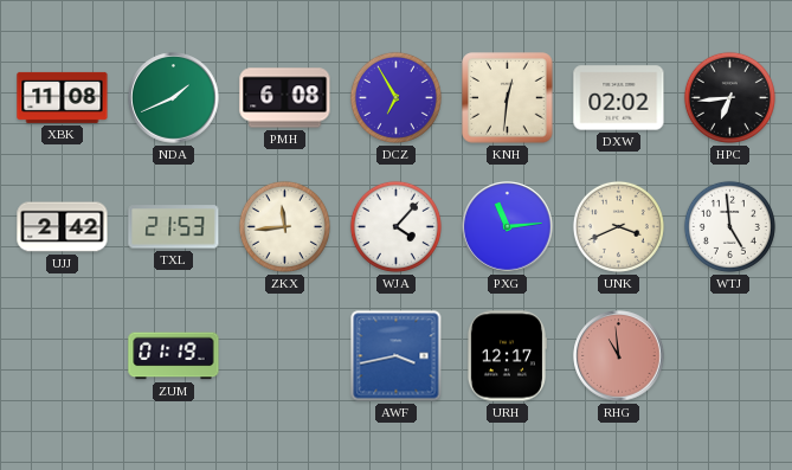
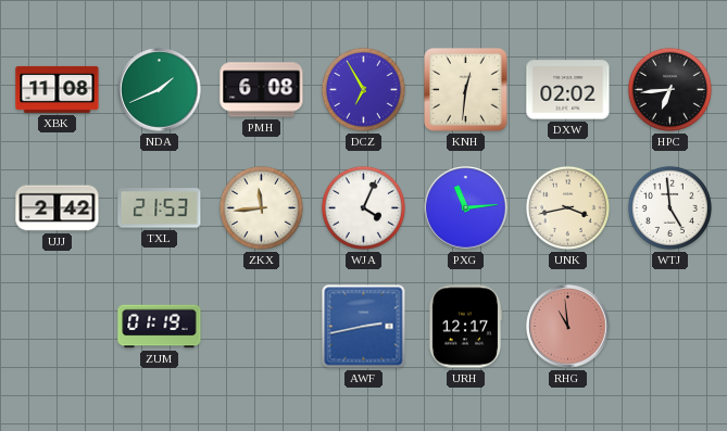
WJA: 4:07 -> 4:04
UNK: 3:41 -> 3:43
AWF: 3:43 -> 2:43
